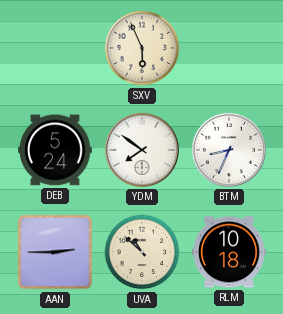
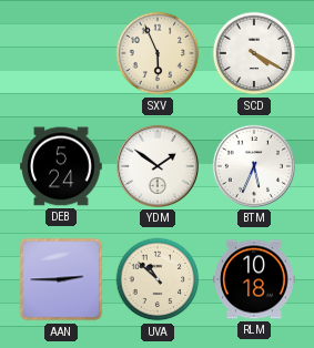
SCD: none -> 4:20
YDM: 7:51 -> 1:51
BTM: 8:34 -> 5:34
